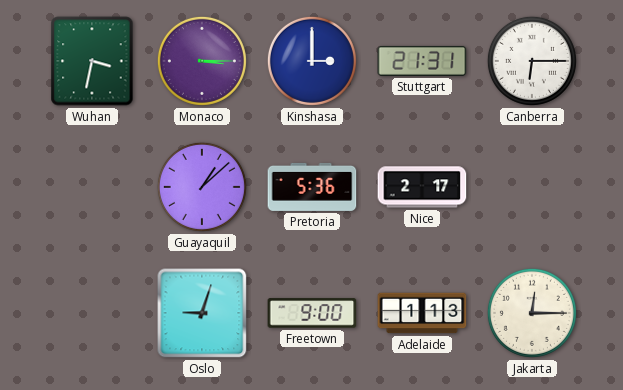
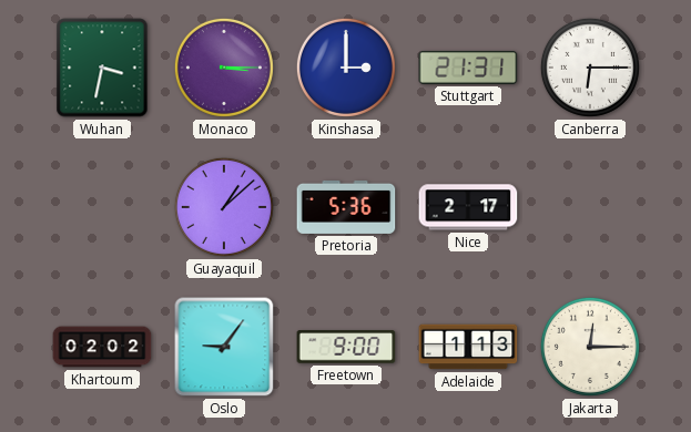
Khartoum: none -> 02:02
Oslo: 9:03 -> 9:06
